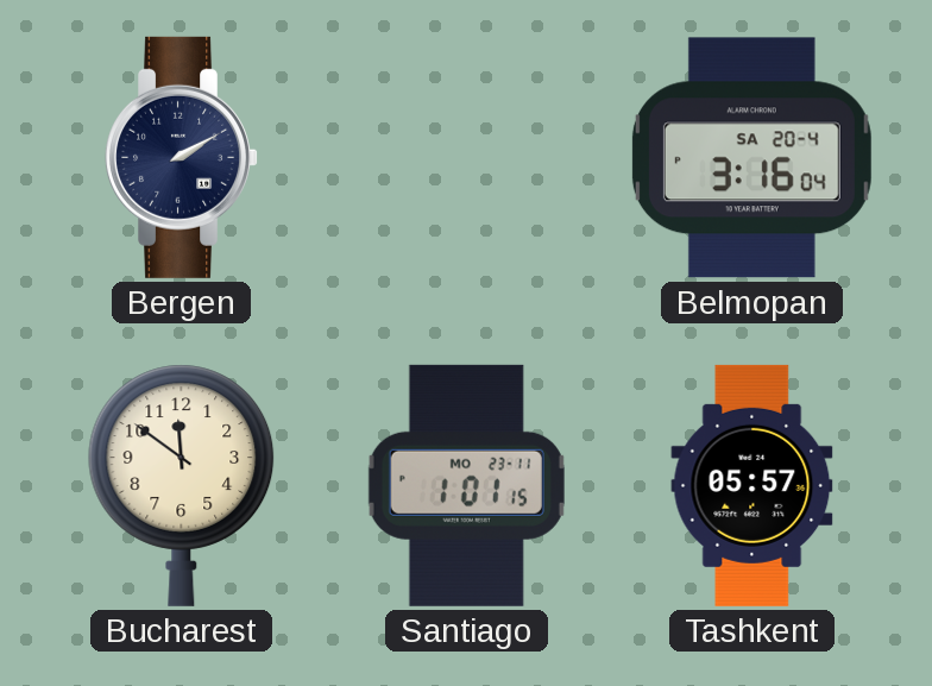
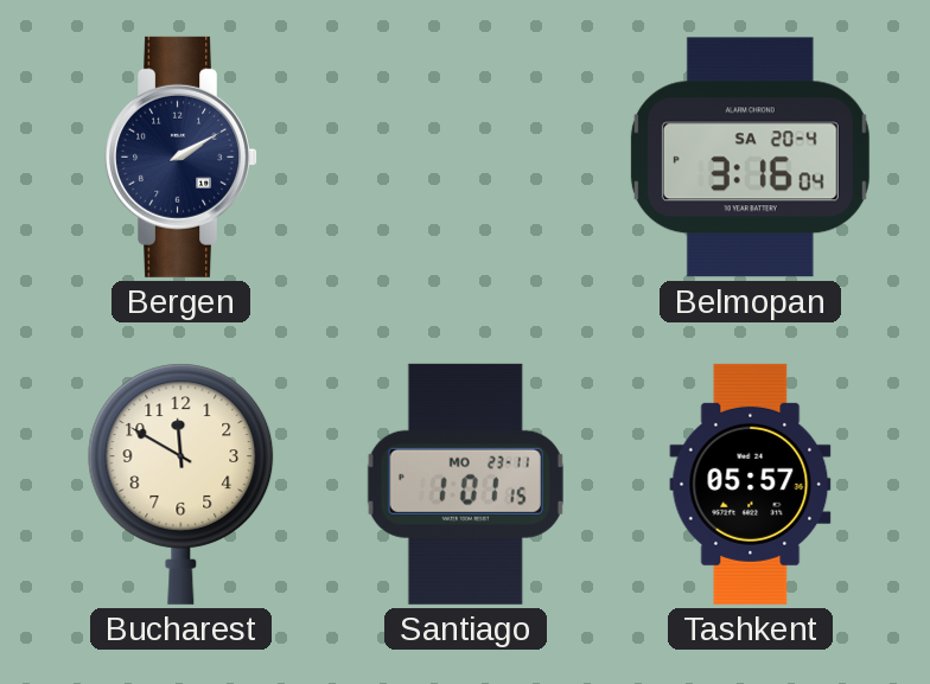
Bucharest: 11:51 -> 11:50
